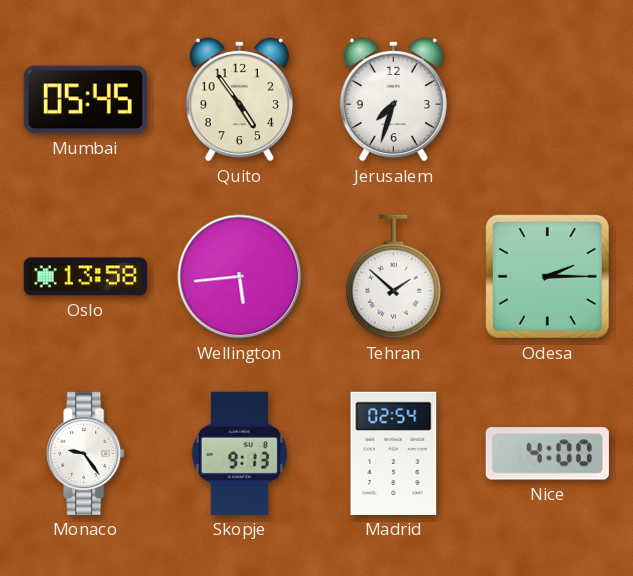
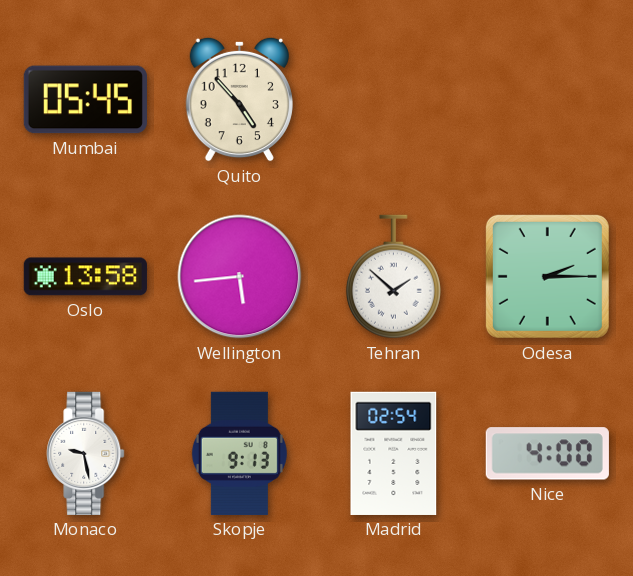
Quito: 4:54 -> 4:53
Jerusalem: 7:33 -> none
Monaco: 9:24 -> 9:28
